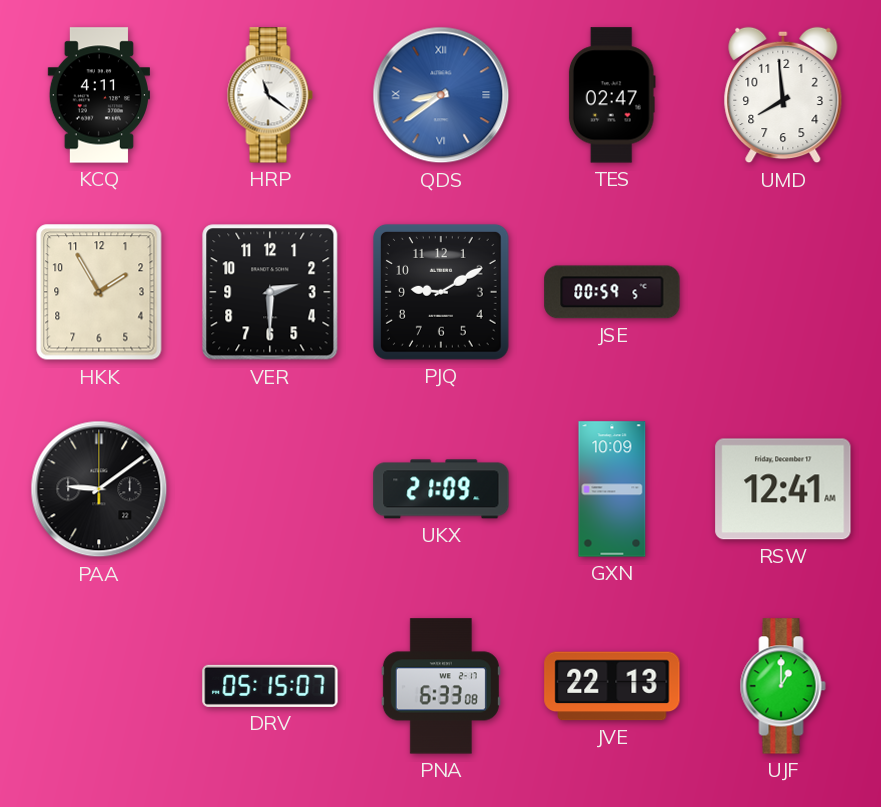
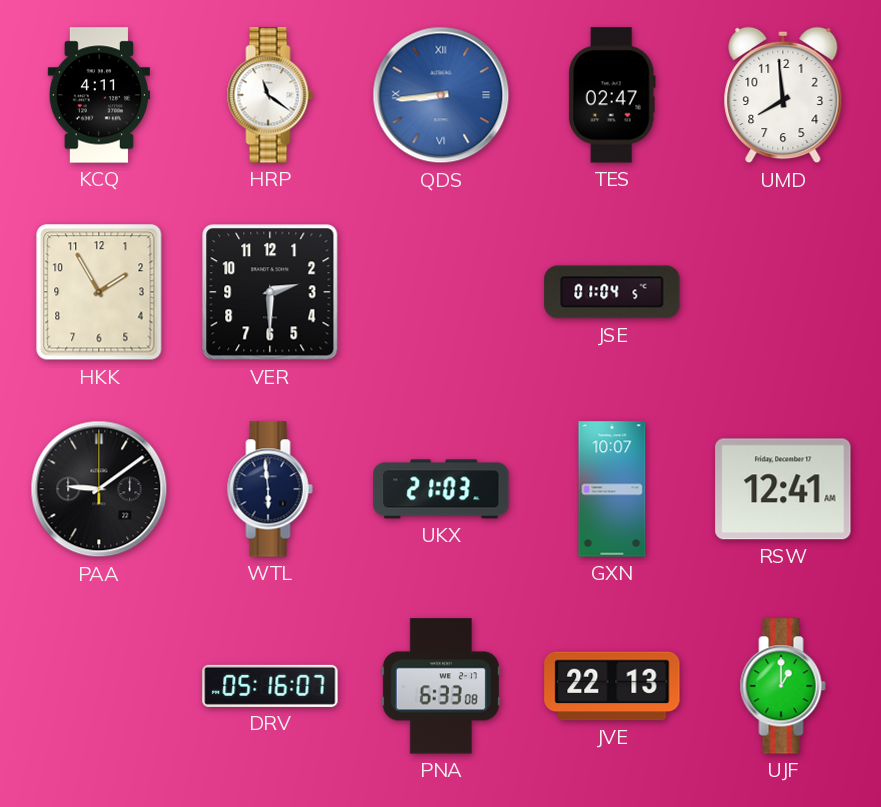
QDS: 8:39 -> 8:44
PJQ: 9:10 -> none
JSE: 00:59 -> 01:04
WTL: none -> 5:59
UKX: 21:09 -> 21:03
GXN: 10:09 -> 10:07
DRV: 05:15 -> 05:16
